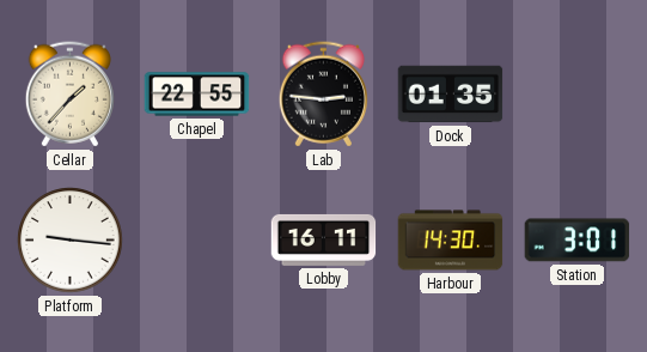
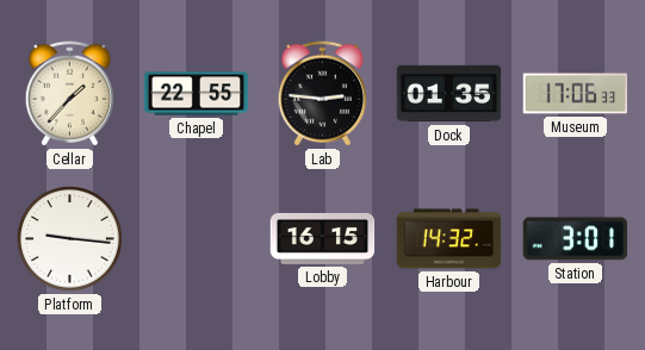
Museum: none -> 17:06
Lobby: 16:11 -> 16:15
Harbour: 14:30 -> 14:32
